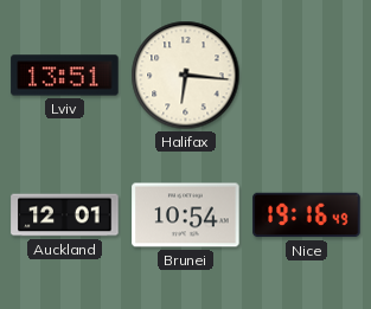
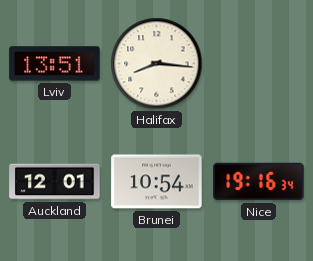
Halifax: 6:16 -> 8:16
Nice: 19:16:49 -> 19:16:34
